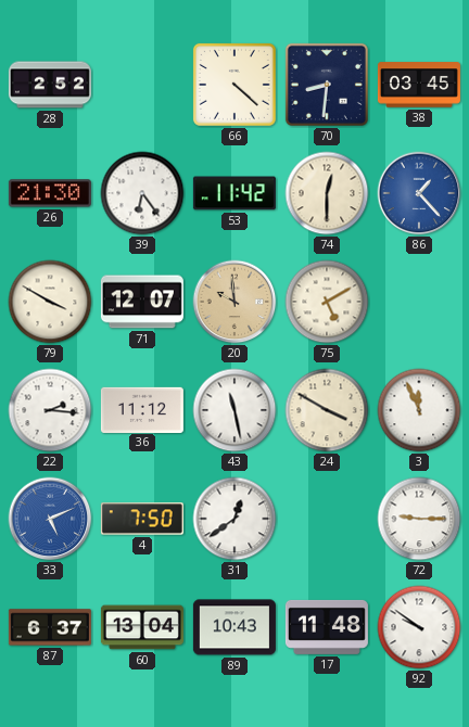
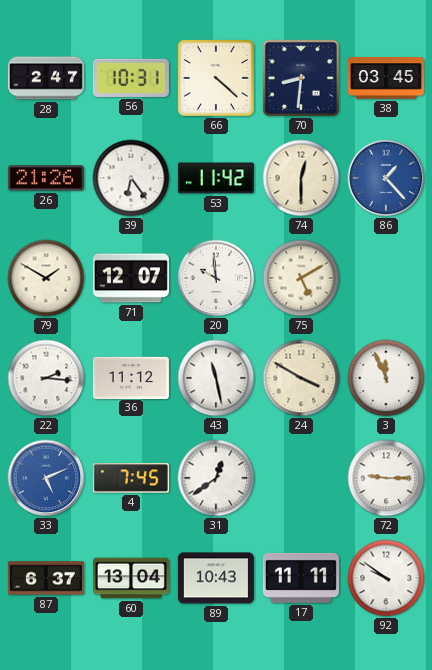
28: 2:52 -> 2:47
56: none -> 10:31
26: 21:30 -> 21:26
79: 3:50 -> 1:50
20 dial: champagne -> white
4: 7:50 -> 7:45
17: 11:48 -> 11:11
